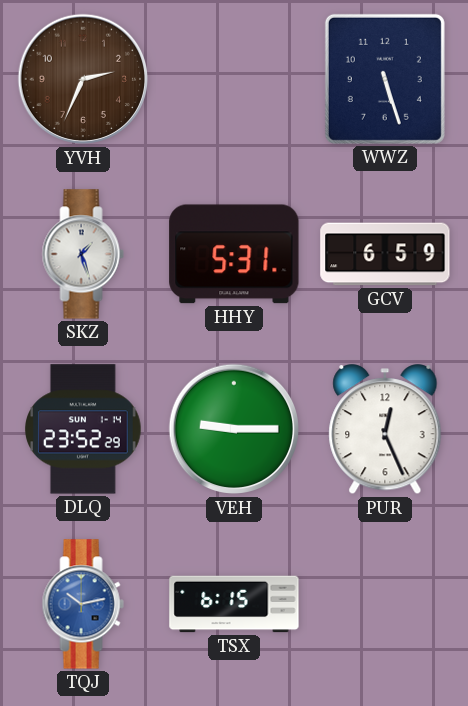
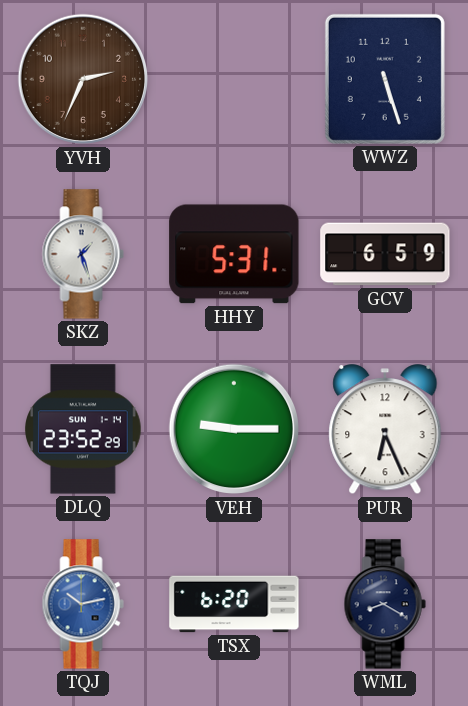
PUR: 12:26 -> 6:26
TSX: 6:15 -> 6:20
WML: none -> 8:20
